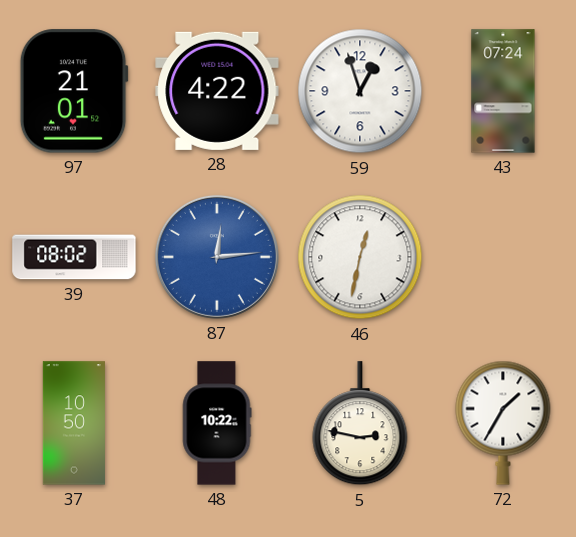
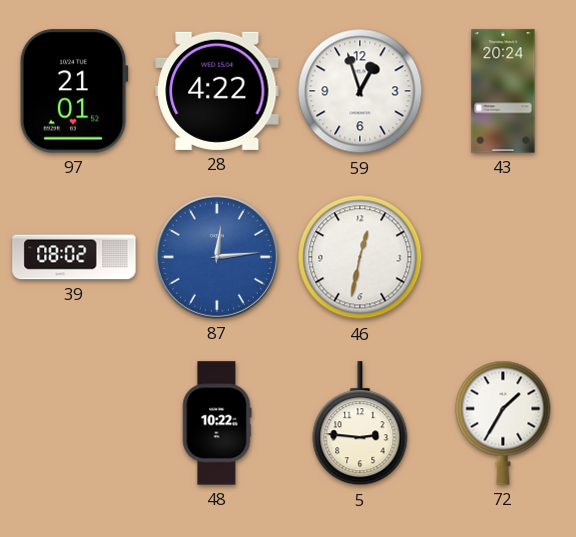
43: 07:24 -> 20:24
37: 10:50 -> none
5: 2:47 -> 2:46
